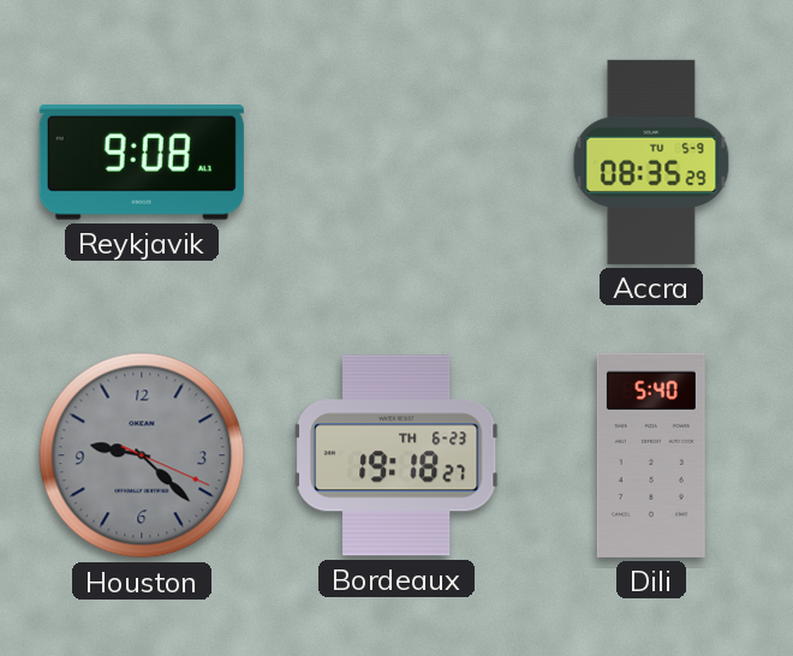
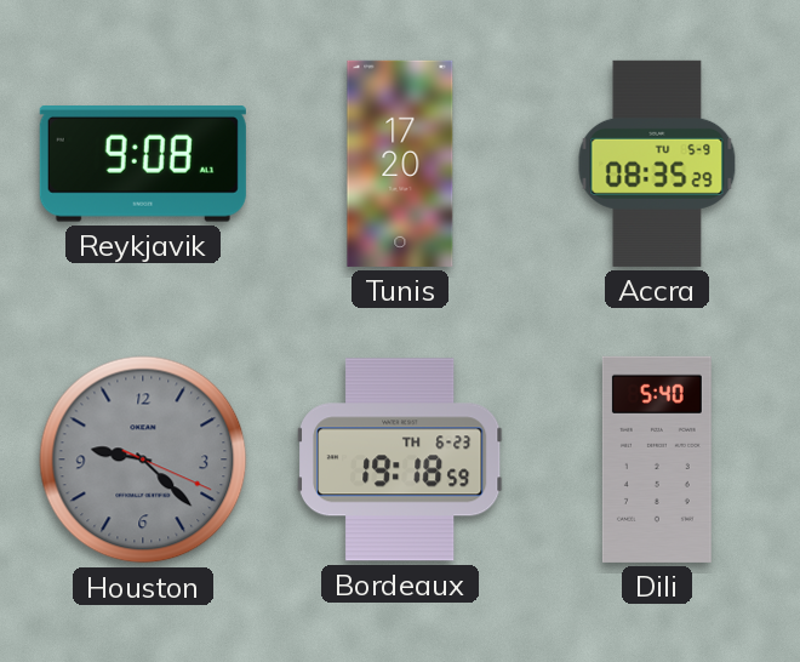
Tunis: none -> 17:20
Bordeaux: 19:18:27 -> 19:18:59
